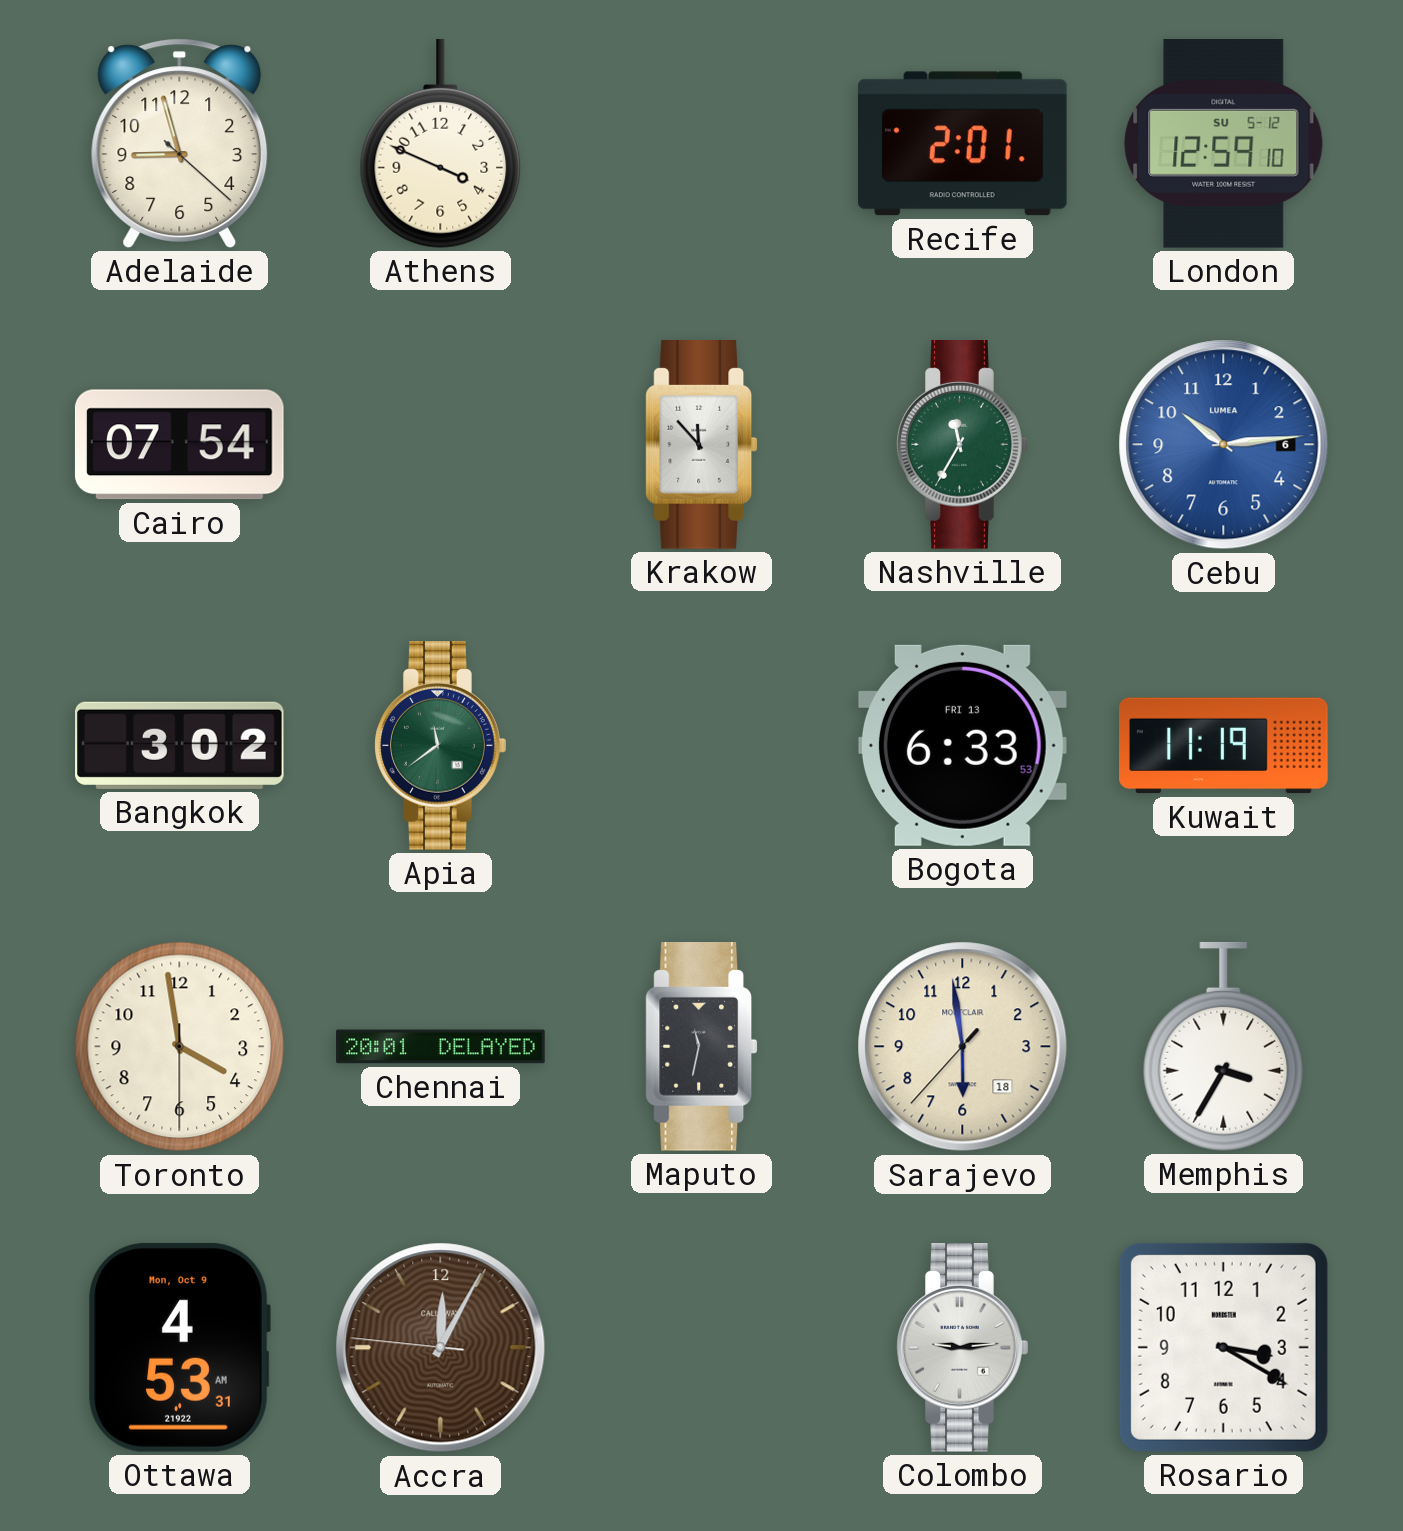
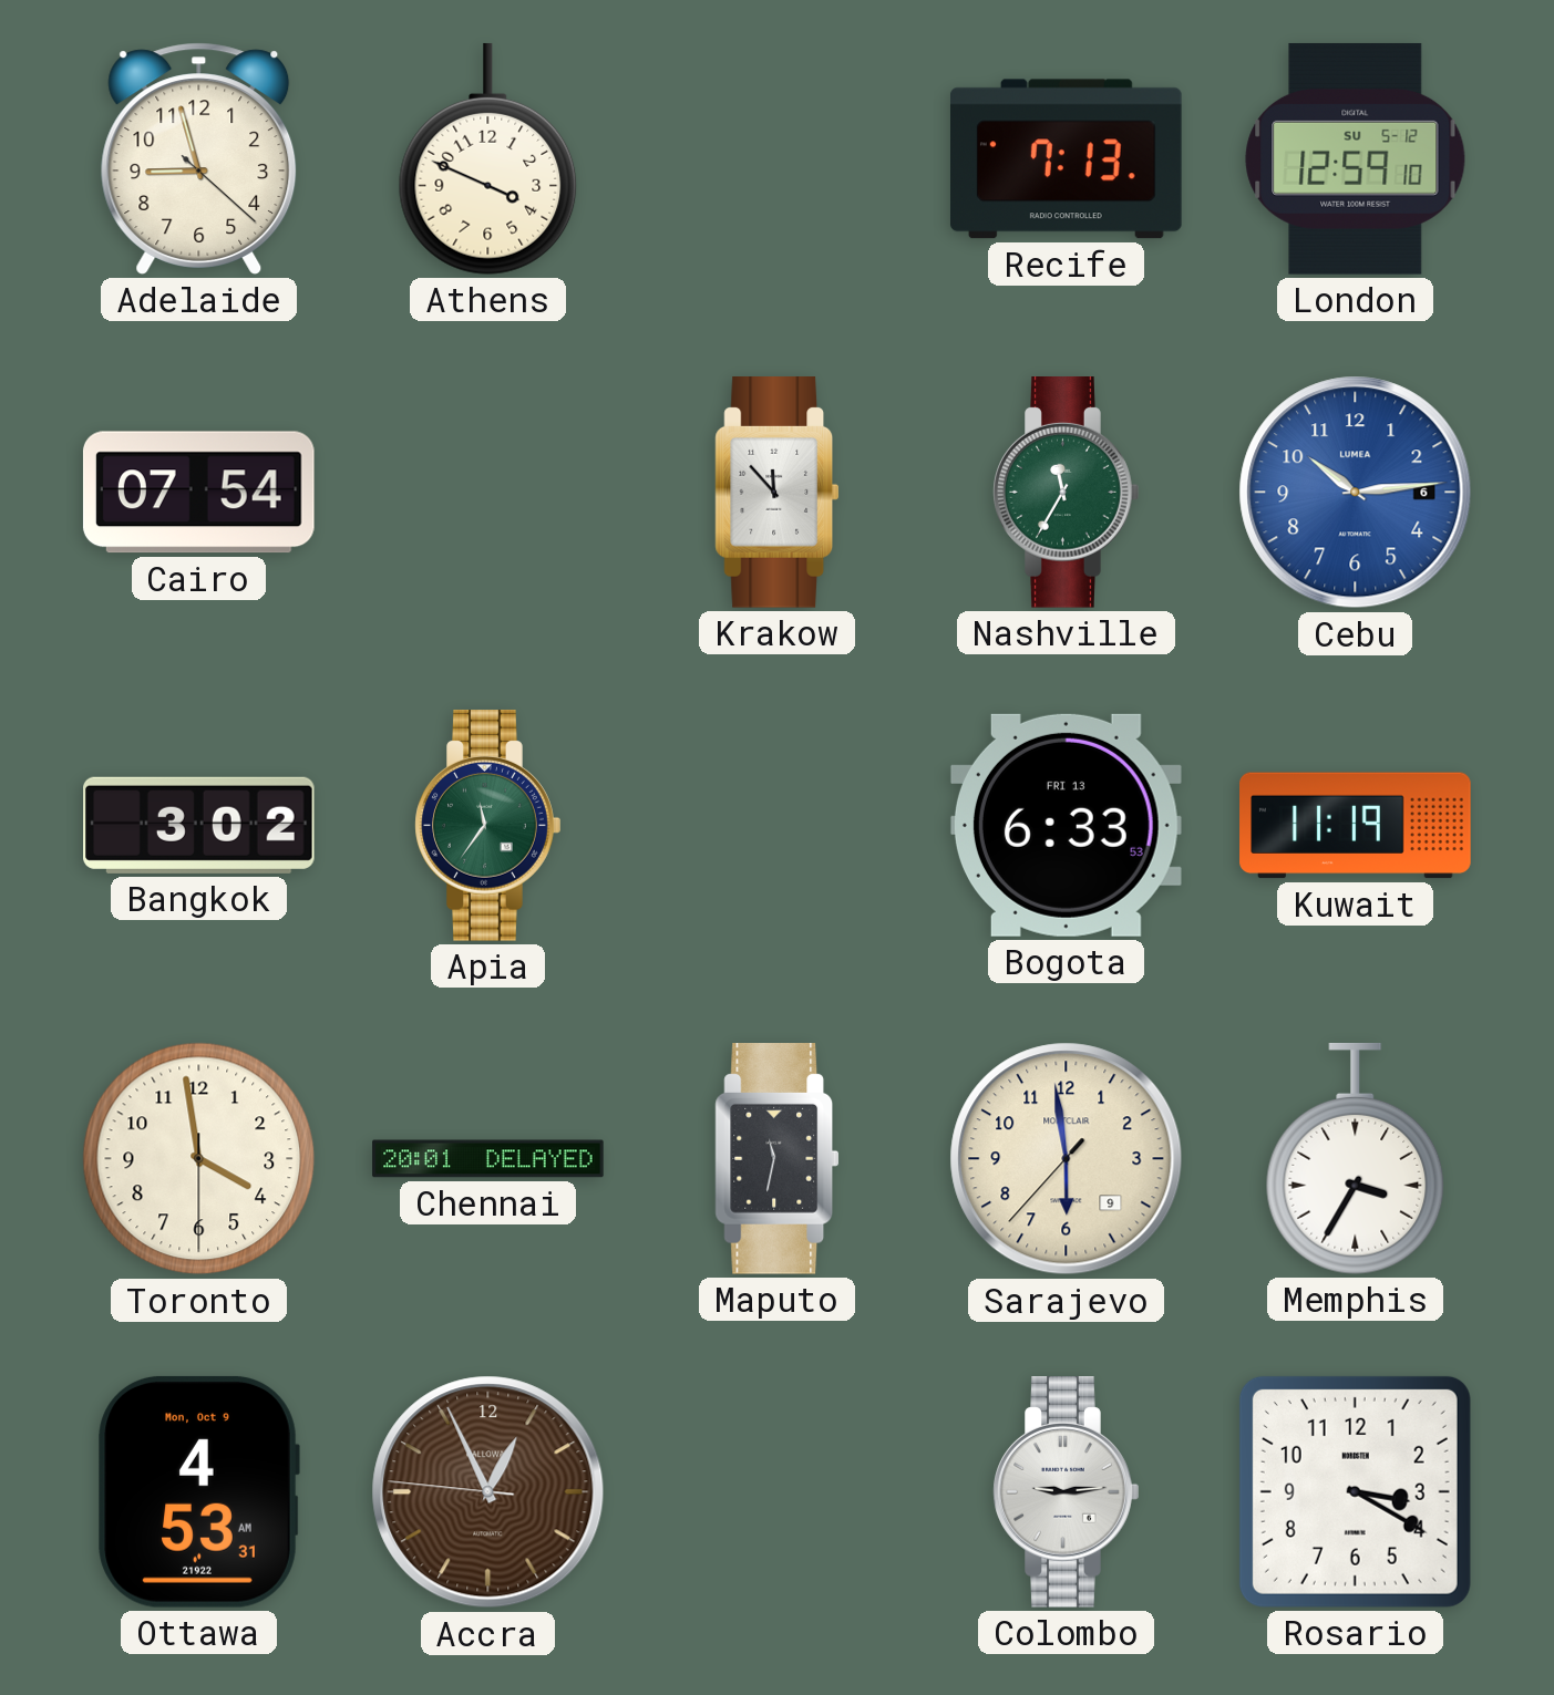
Recife: 2:01 -> 7:13
Apia: 11:39 -> 11:36
Sarajevo date: 18 -> 9
Accra: 12:04 -> 12:55
